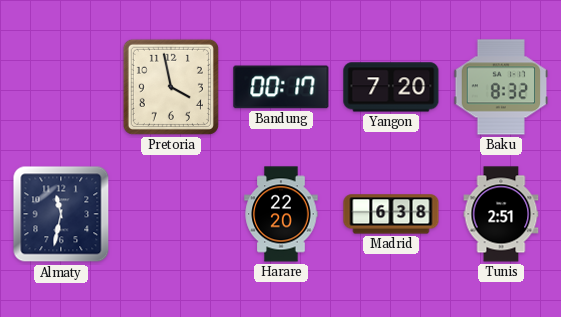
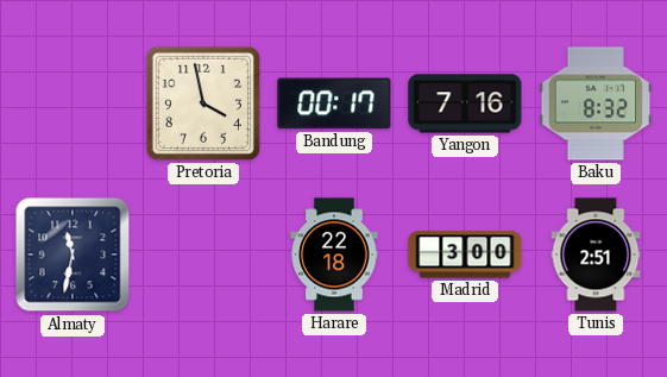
Yangon: 7:20 -> 7:16
Harare: 22:20 -> 22:18
Madrid: 6:38 -> 3:00
